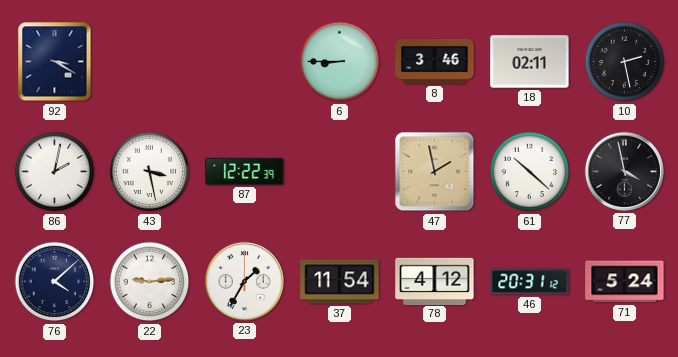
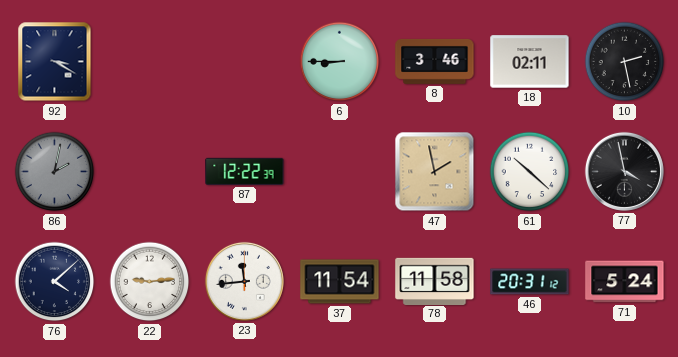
86 dial: white -> grey
43: 3:28 -> none
23: 1:35 -> 11:44
78: 4:12 -> 11:58
